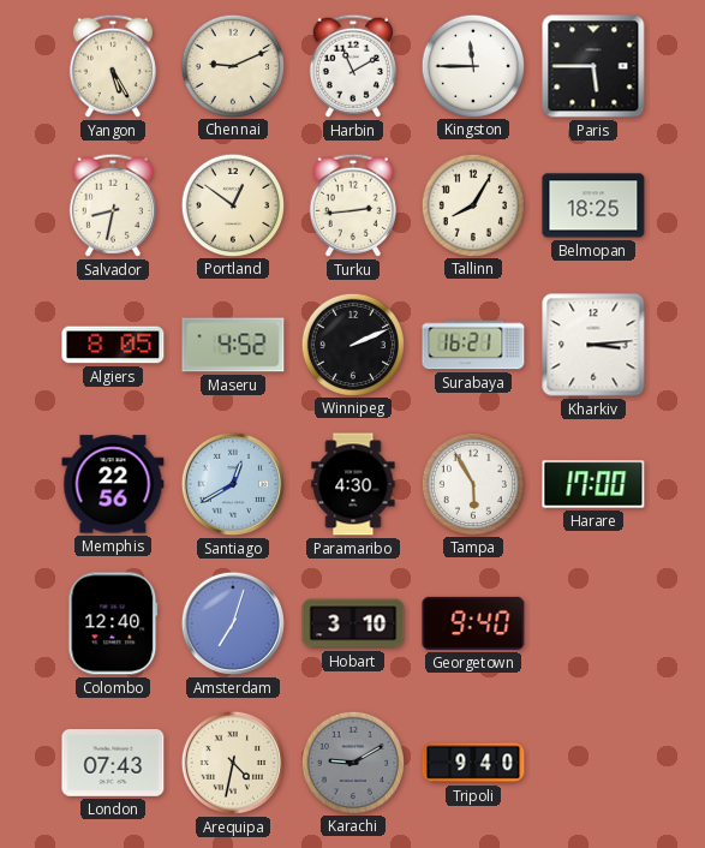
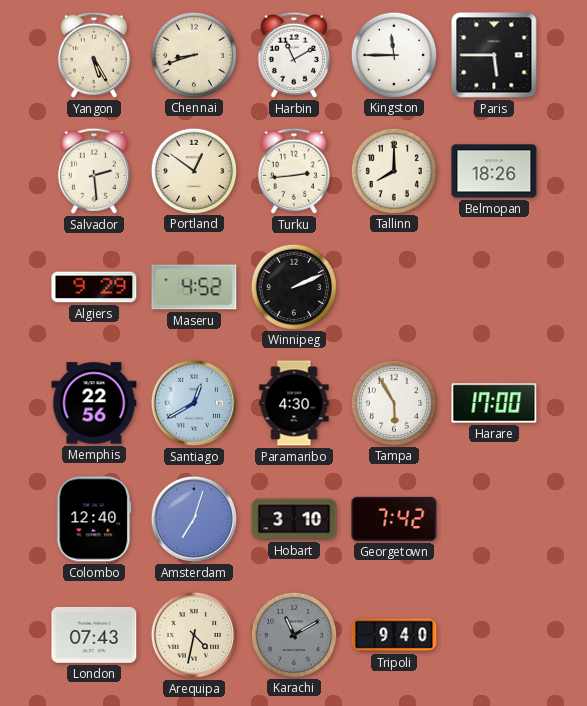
Chennai: 9:11 -> 8:42
Salvador: 8:32 -> 2:29
Tallinn: 8:05 -> 8:00
Belmopan: 18:25 -> 18:26
Algiers: 8:05 -> 9:29
Surabaya: 16:21 -> none
Kharkiv: 3:14 -> none
Georgetown: 9:40 -> 7:42
Karachi: 9:10 -> 11:10
